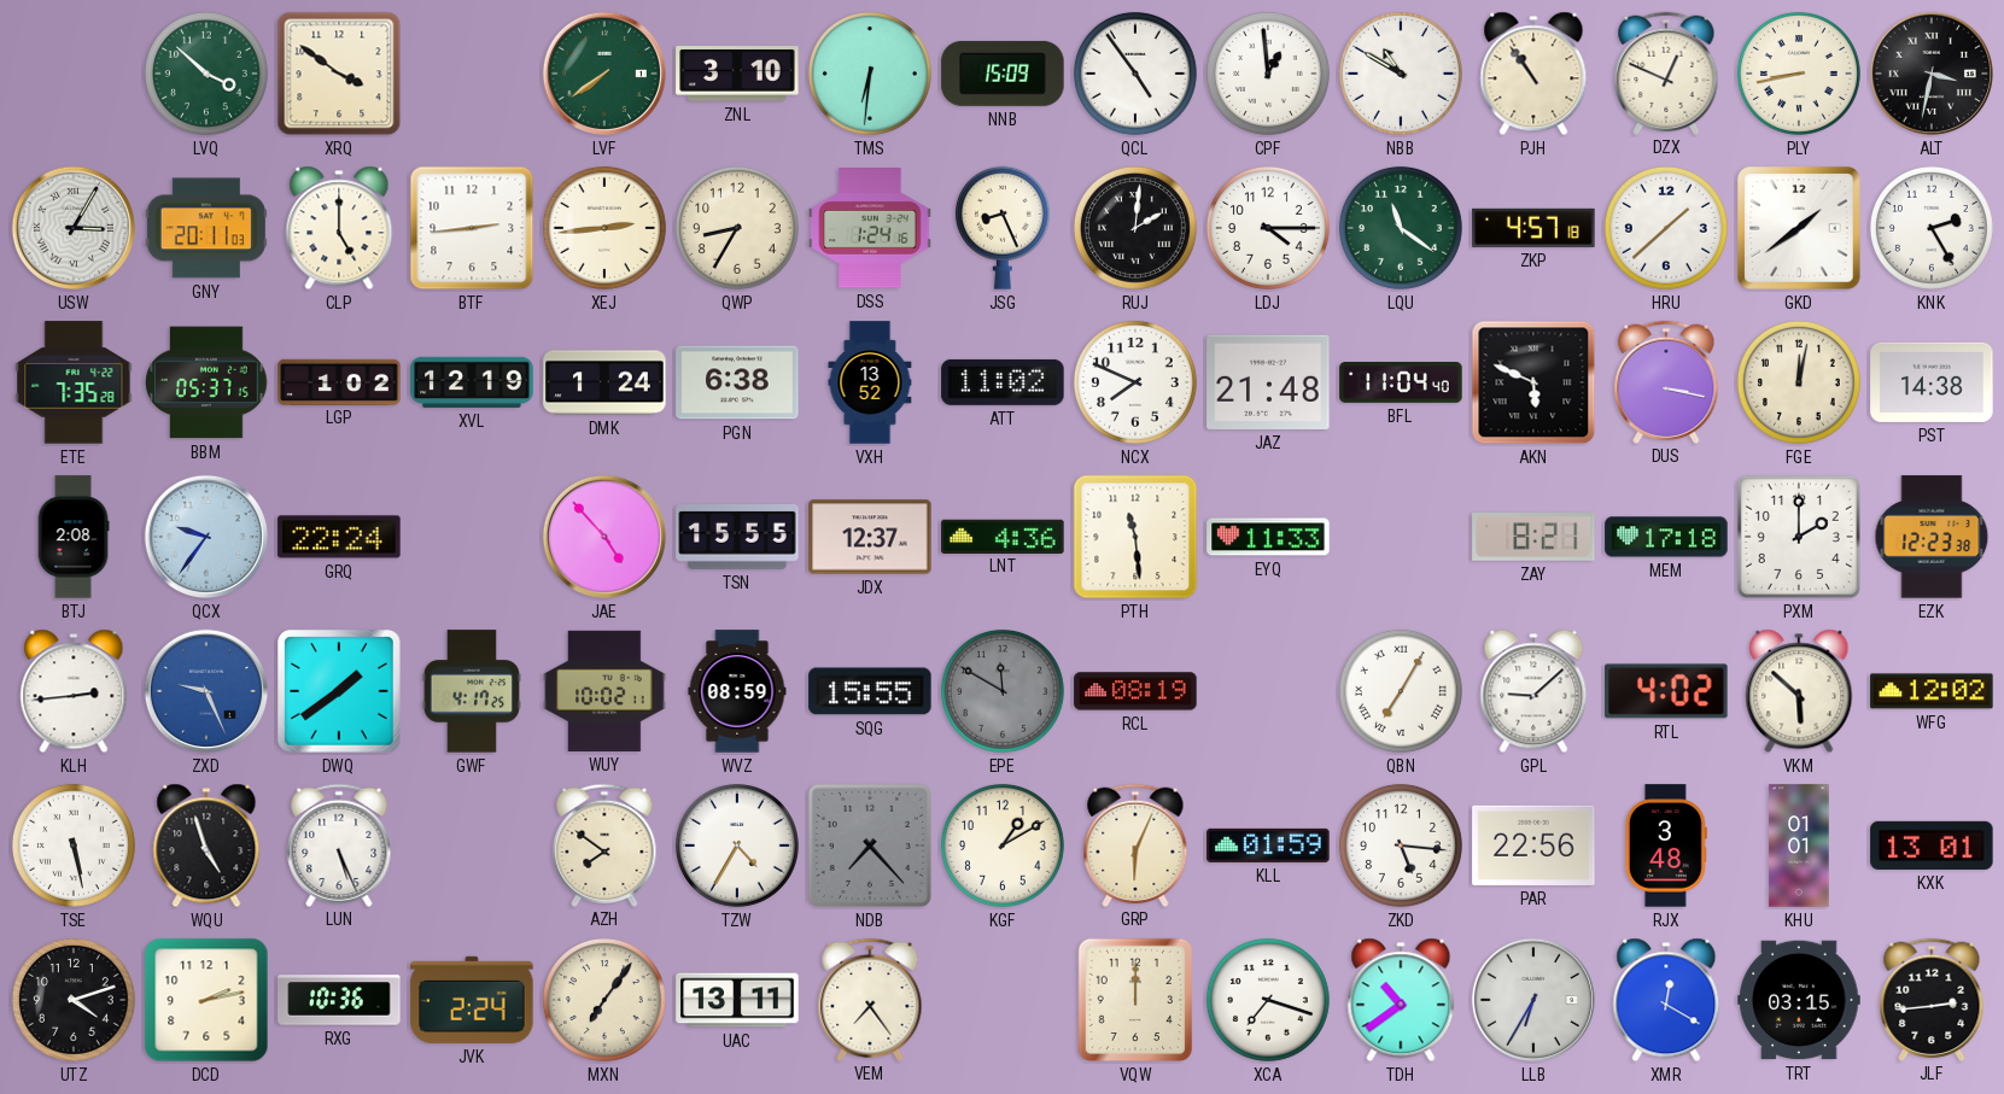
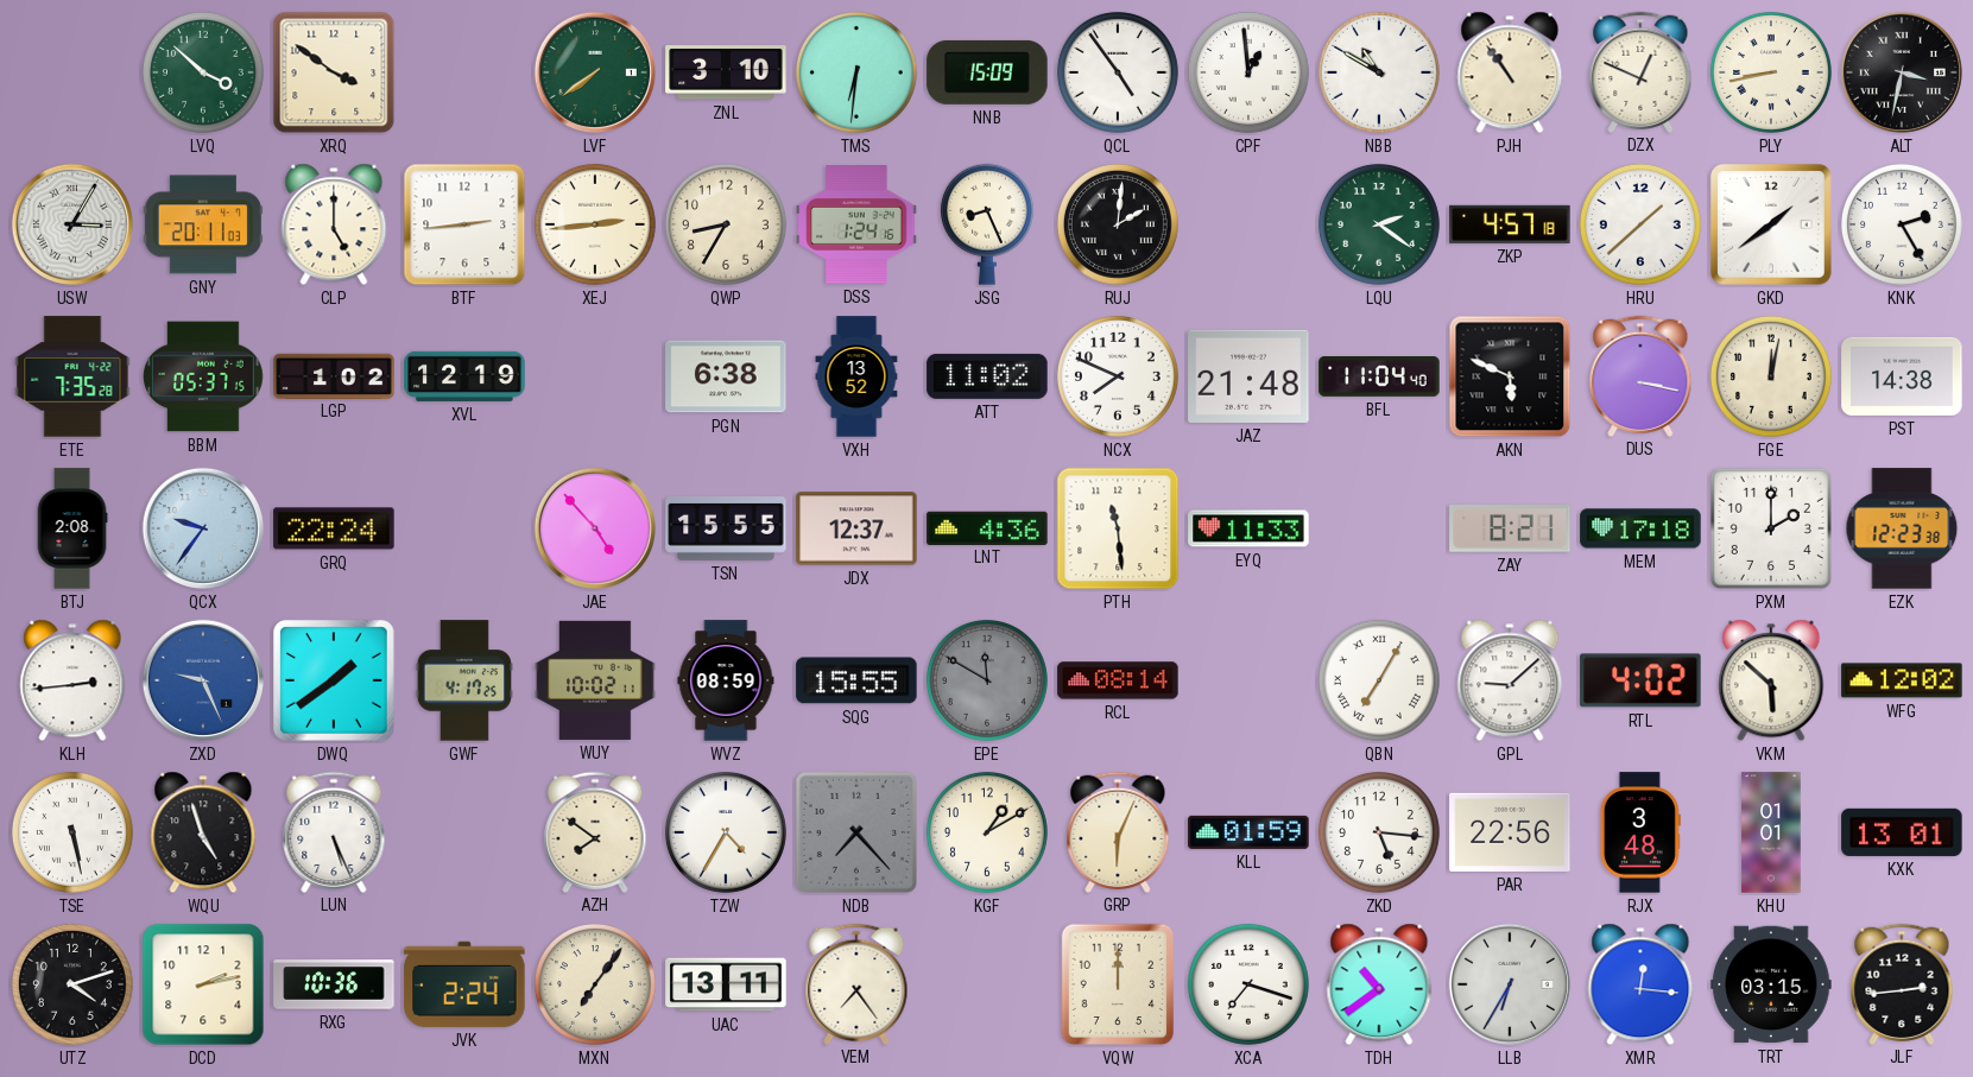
LDJ: 4:15 -> none
LQU: 11:21 -> 2:21
DMK: 1:24 -> none
RCL: 08:19 -> 08:14
XMR: 12:20 -> 12:16
